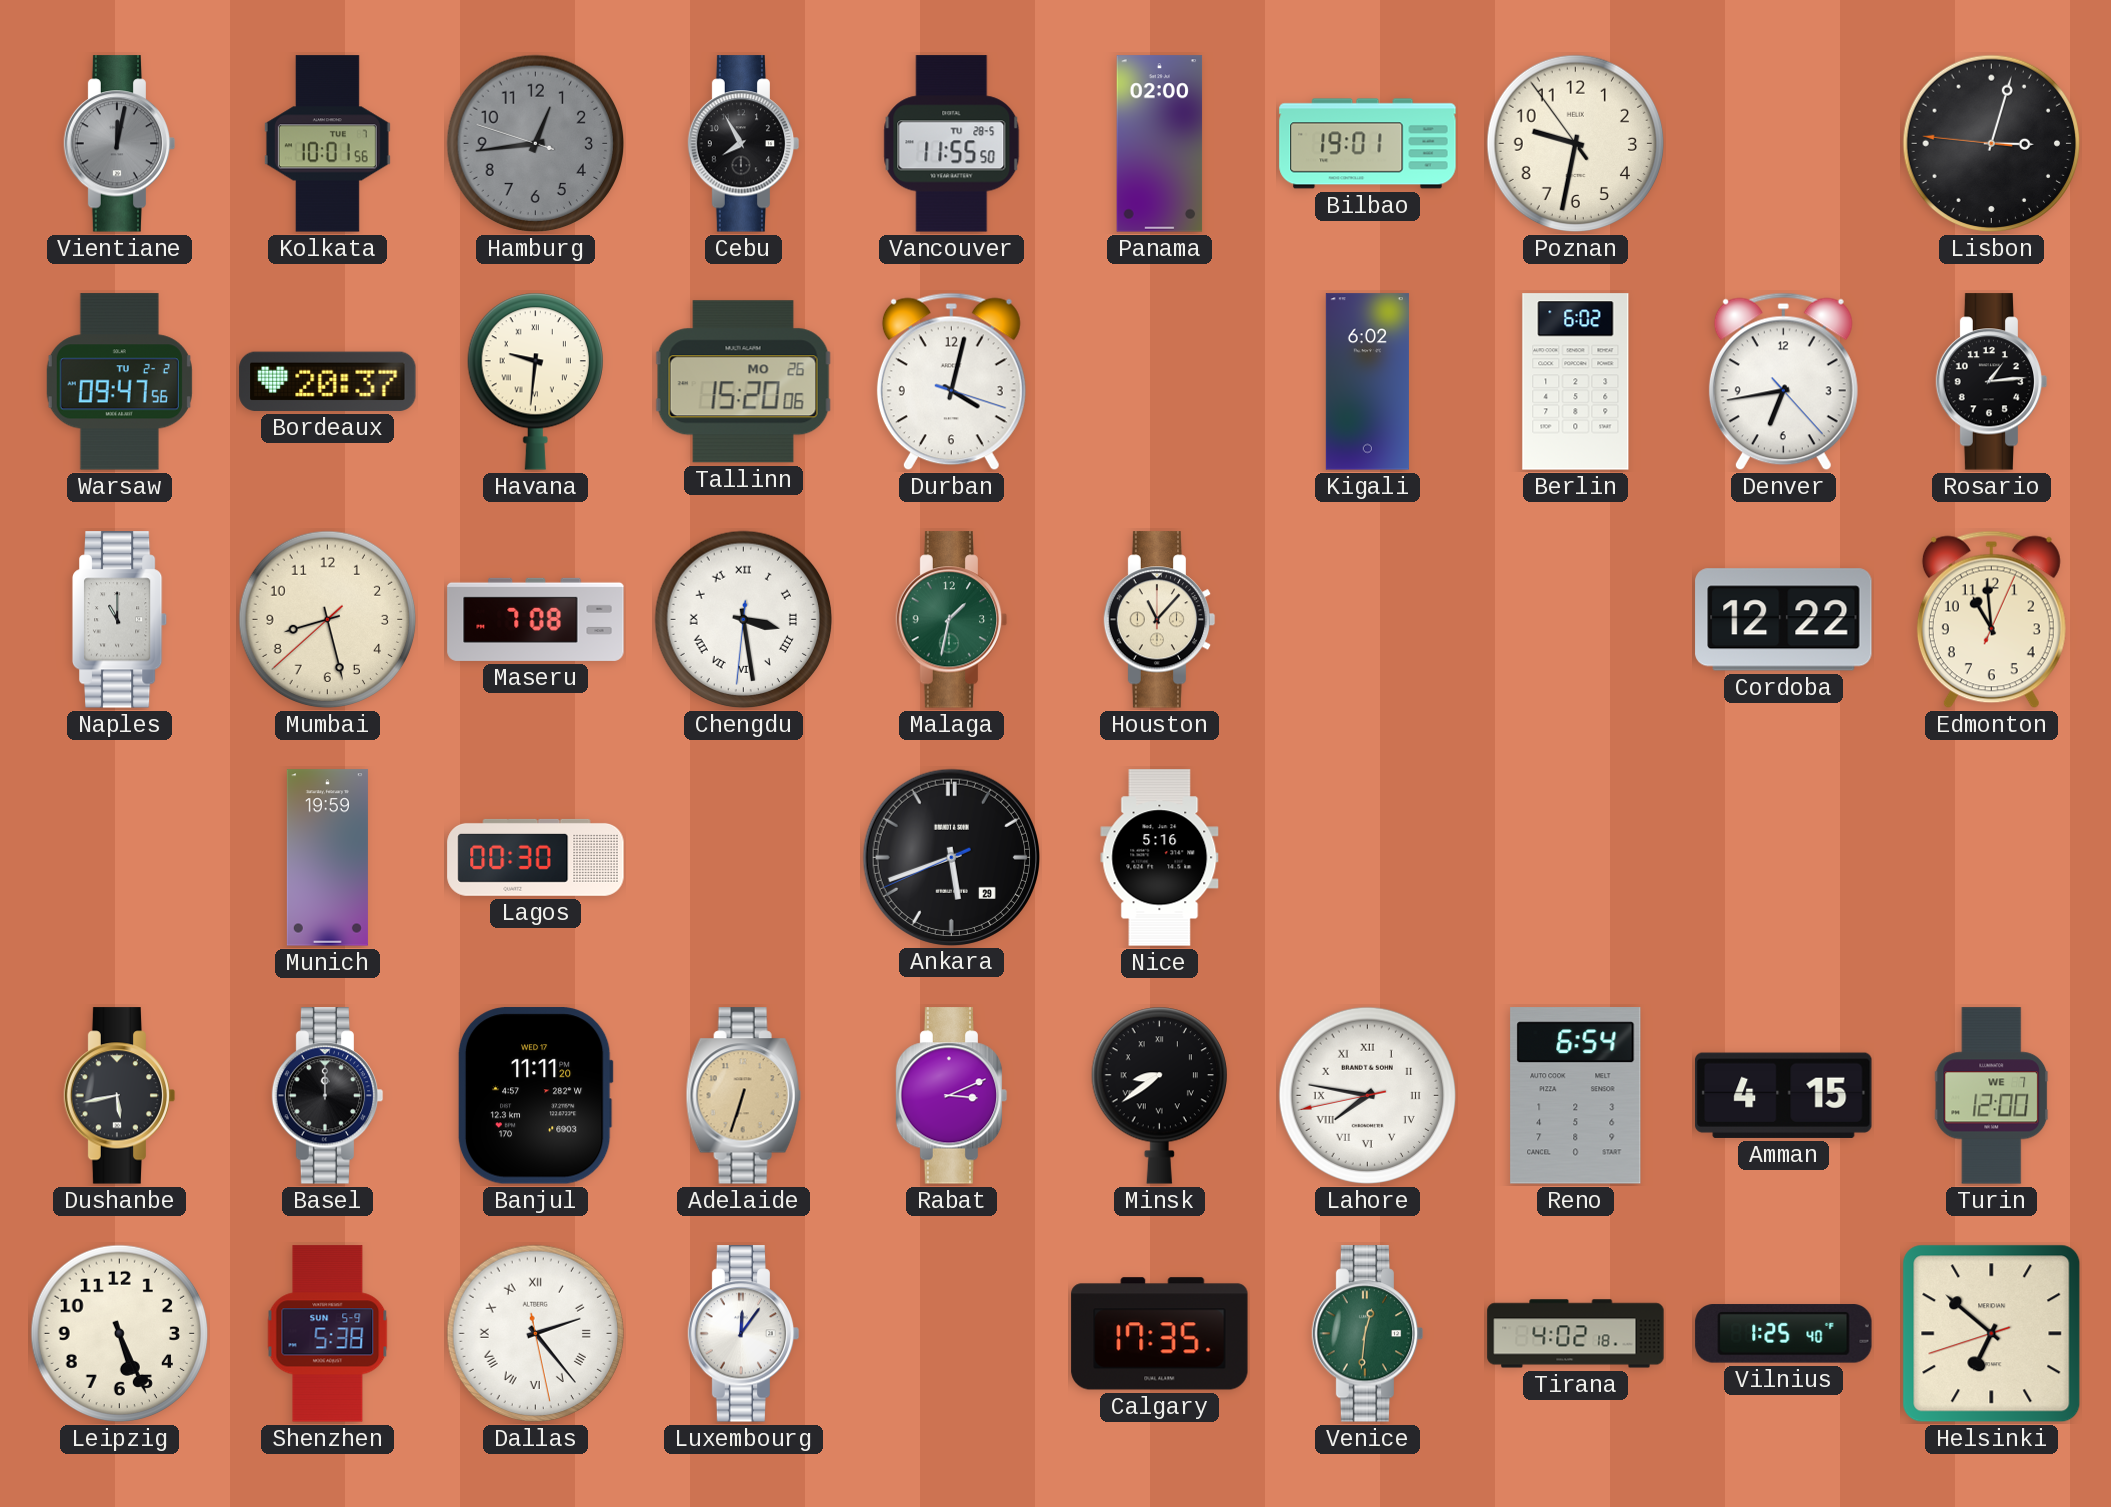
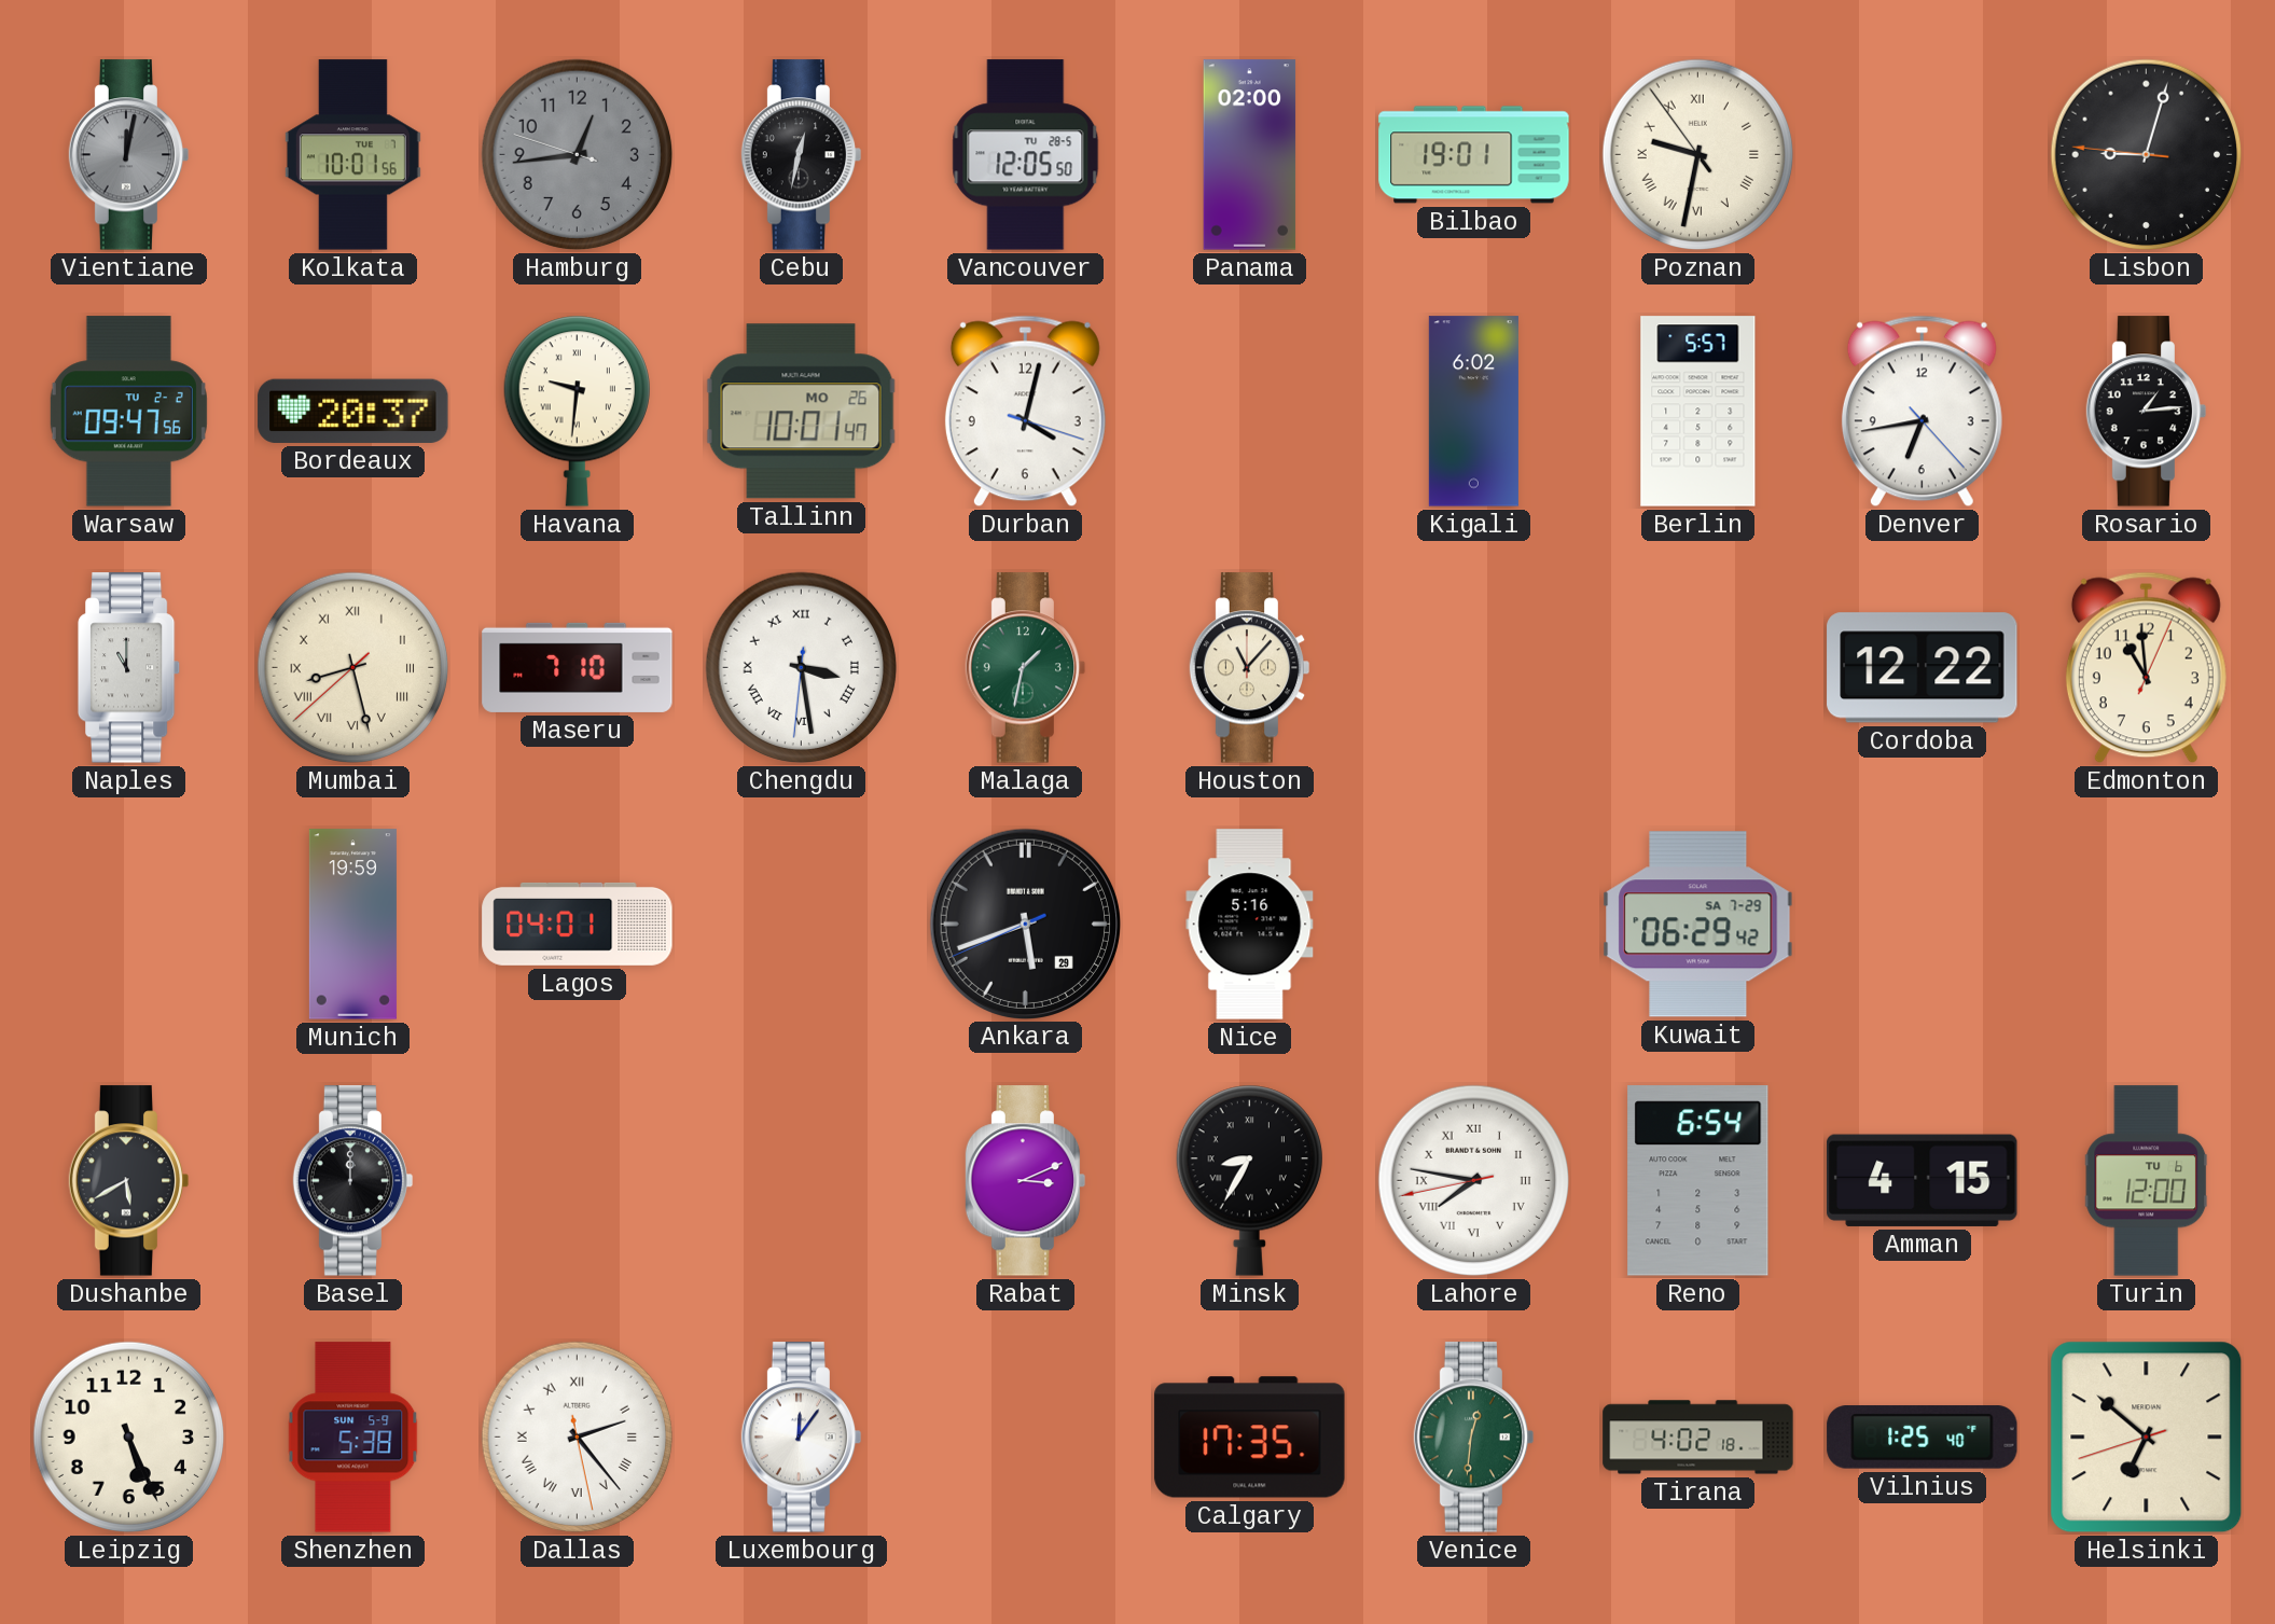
Cebu: 7:55 -> 12:32
Vancouver: 11:55 -> 12:05
Poznan numerals: Arabic -> Roman
Lisbon: 3:02 -> 9:02
Tallinn: 15:20 -> 10:01
Berlin: 6:02 -> 5:57
Mumbai numerals: Arabic -> Roman
Maseru: 7:08 -> 7:10
Lagos: 00:30 -> 04:01
Kuwait: none -> 06:29
Dushanbe: 5:43 -> 5:40
Banjul: 11:11 -> none
Adelaide: 6:33 -> none
Minsk: 8:39 -> 8:35
Turin date: WE 7 -> TU 6
